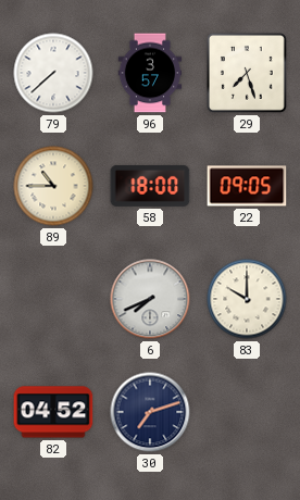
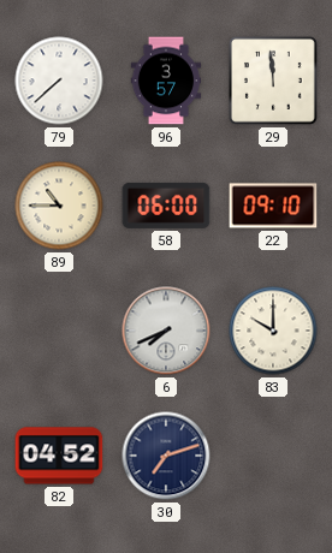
29: 7:27 -> 11:59
58: 18:00 -> 06:00
22: 09:05 -> 09:10
